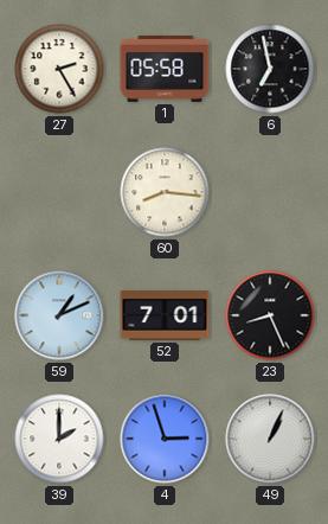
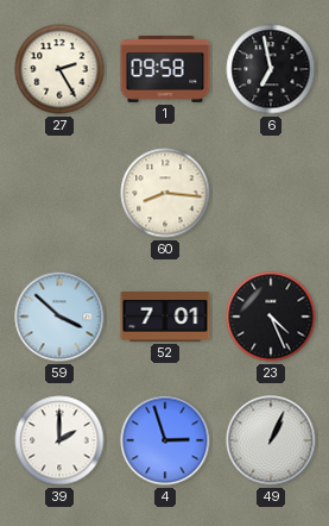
1: 05:58 -> 09:58
59: 1:11 -> 3:52
23: 8:26 -> 4:26
